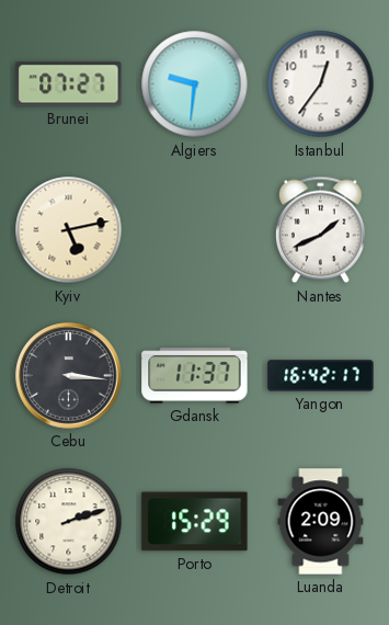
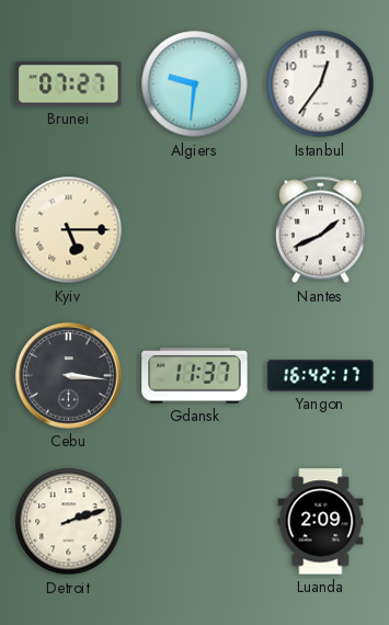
Kyiv: 5:13 -> 5:15
Porto: 15:29 -> none
